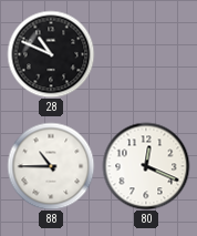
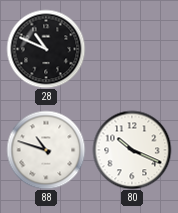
88: 10:45 -> 10:48
80: 12:19 -> 10:19
